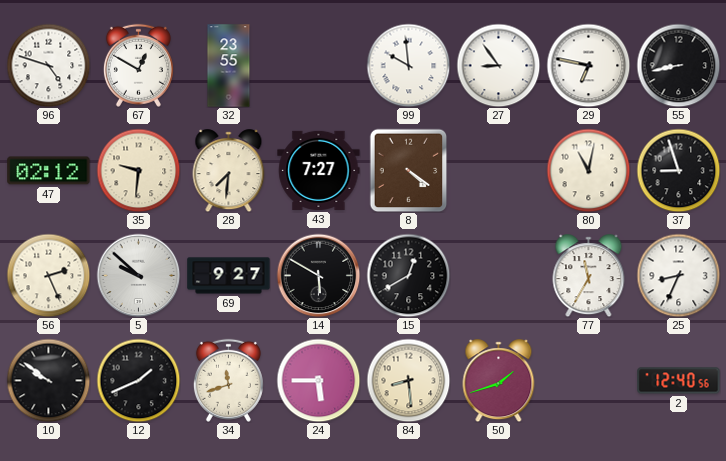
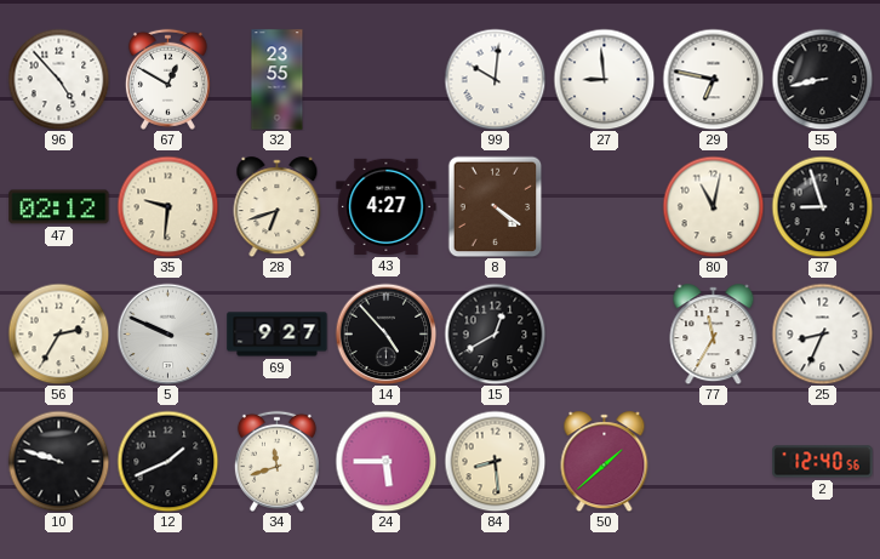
96: 4:48 -> 4:53
99: 9:59 -> 10:01
27: 8:54 -> 8:59
28: 7:31 -> 6:42
43: 7:27 -> 4:27
56: 2:26 -> 2:35
5: 9:52 -> 9:49
14: 5:50 -> 4:53
10: 9:51 -> 9:48
50: 1:42 -> 1:38
